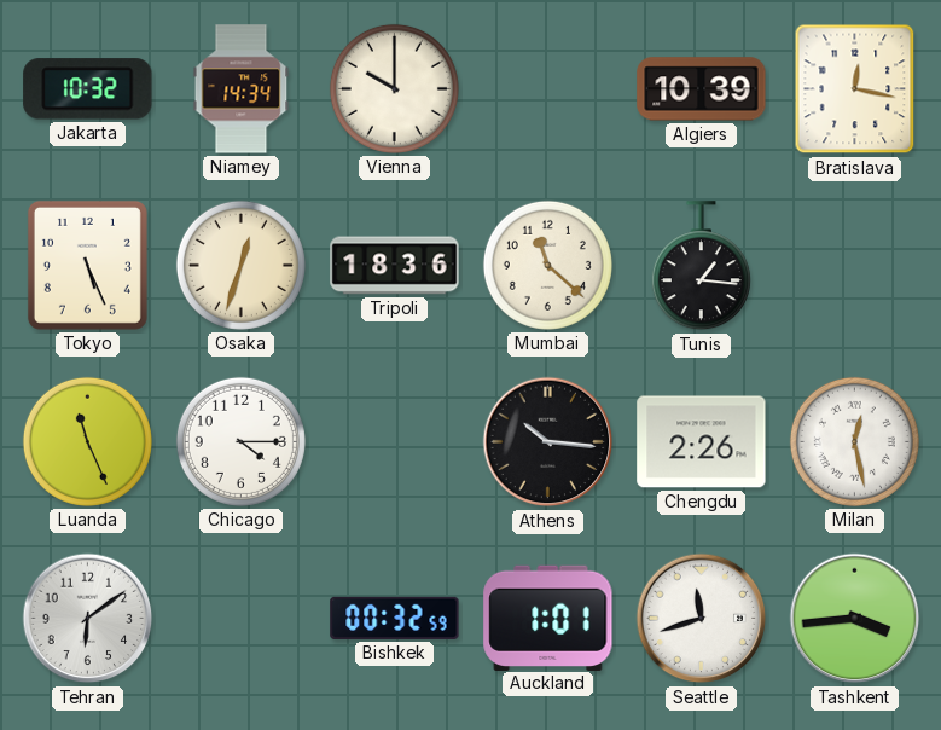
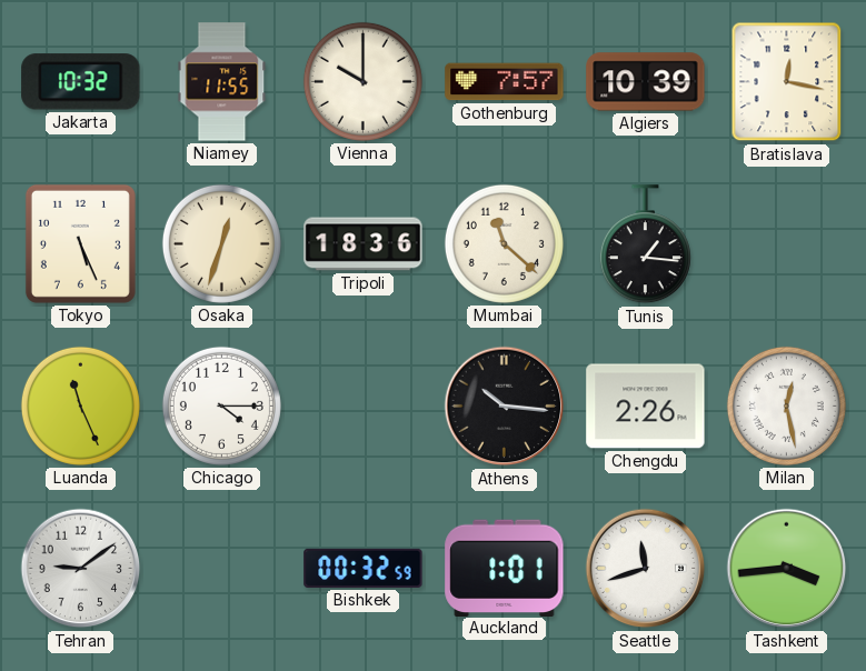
Niamey: 14:34 -> 11:55
Gothenburg: none -> 7:57
Tehran: 6:09 -> 9:09
